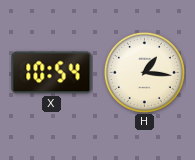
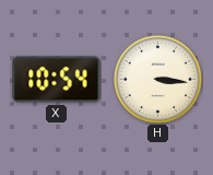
H: 1:16 -> 3:16
